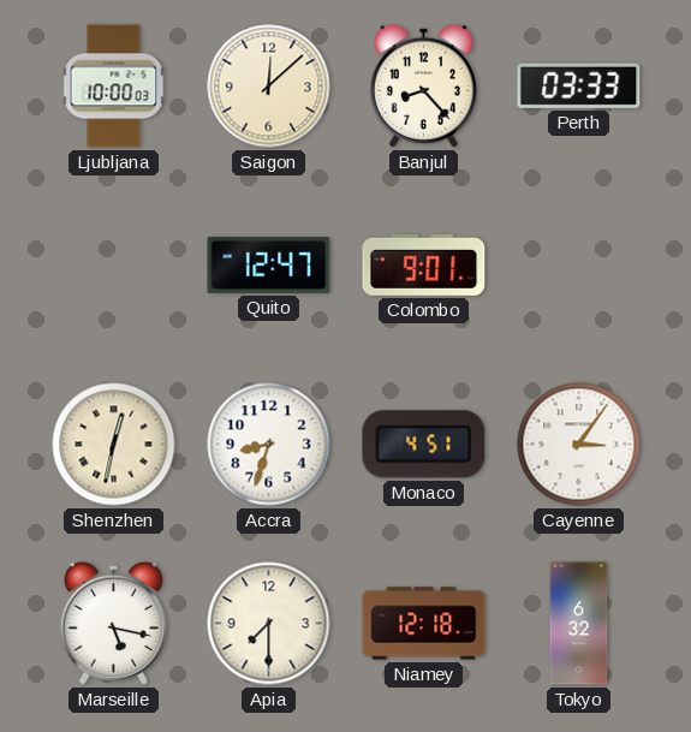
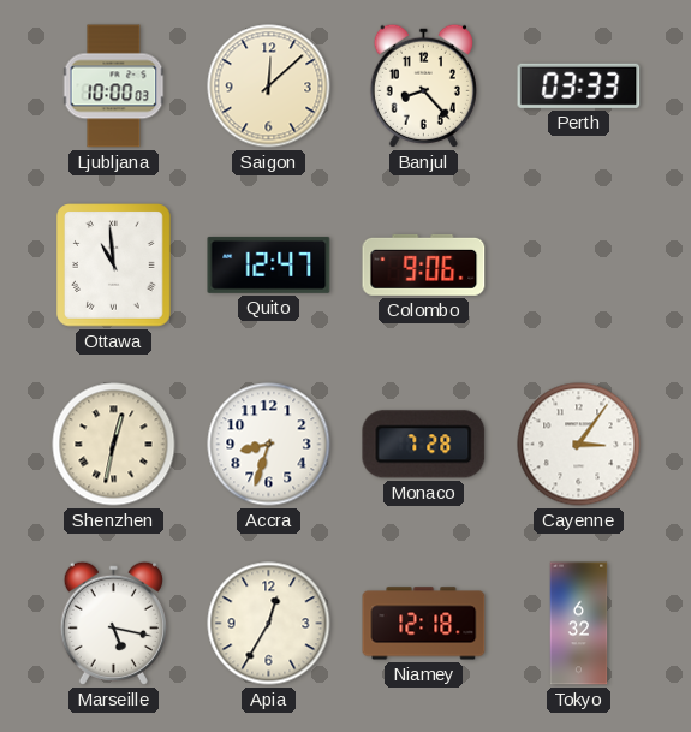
Ottawa: none -> 10:59
Colombo: 9:01 -> 9:06
Monaco: 4:51 -> 7:28
Apia: 7:30 -> 12:35
